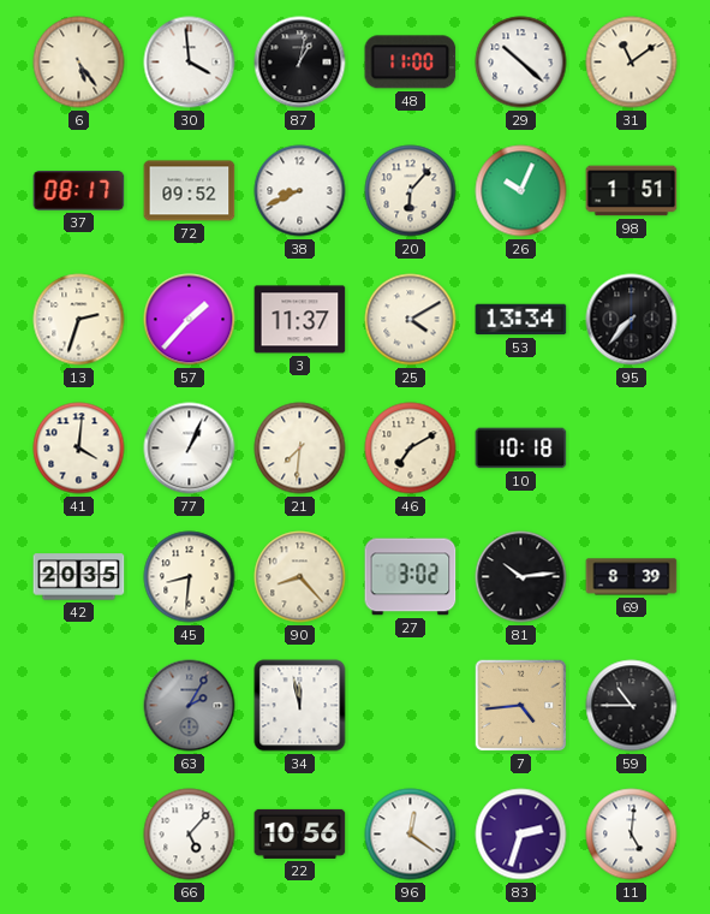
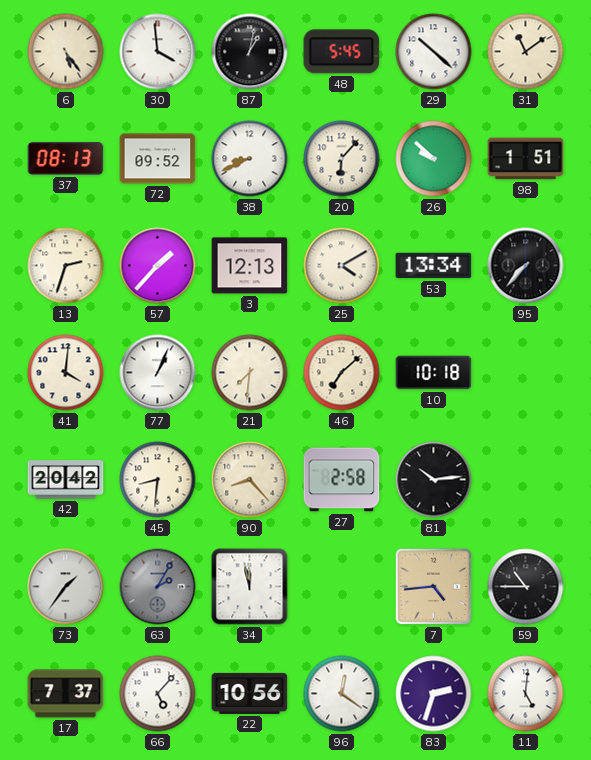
48: 11:00 -> 5:45
37: 08:17 -> 08:13
26: 10:04 -> 9:52
3: 11:37 -> 12:13
46: 7:10 -> 7:08
42: 20:35 -> 20:42
27: 3:02 -> 2:58
69: 8:39 -> none
73: none -> 1:36
17: none -> 7:37
